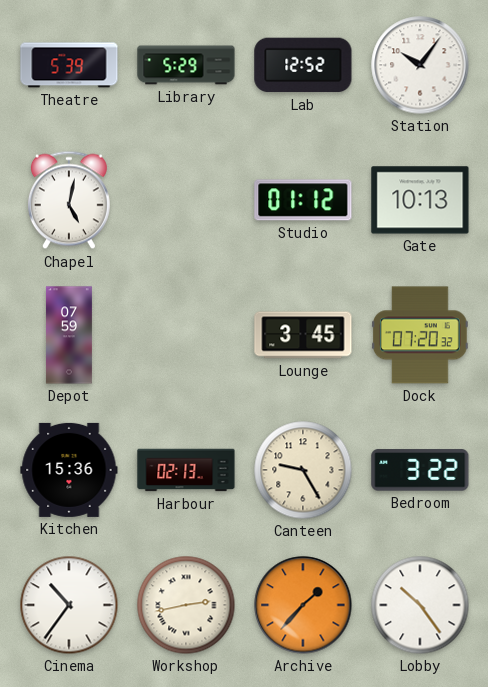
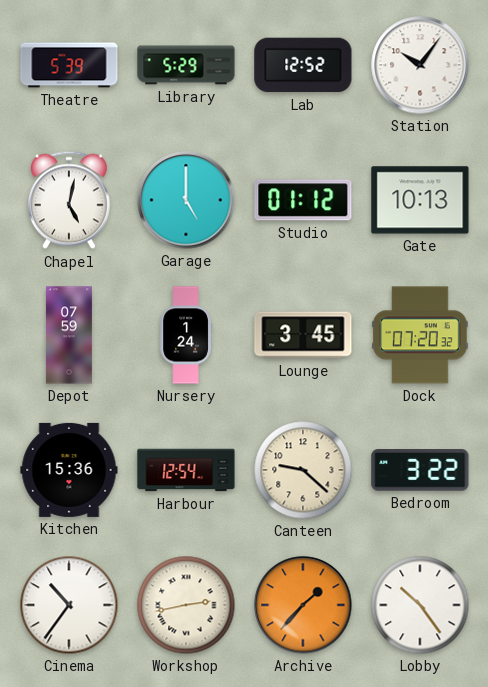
Garage: none -> 5:00
Nursery: none -> 1:24
Harbour: 02:13 -> 12:54
Canteen: 9:25 -> 9:22
